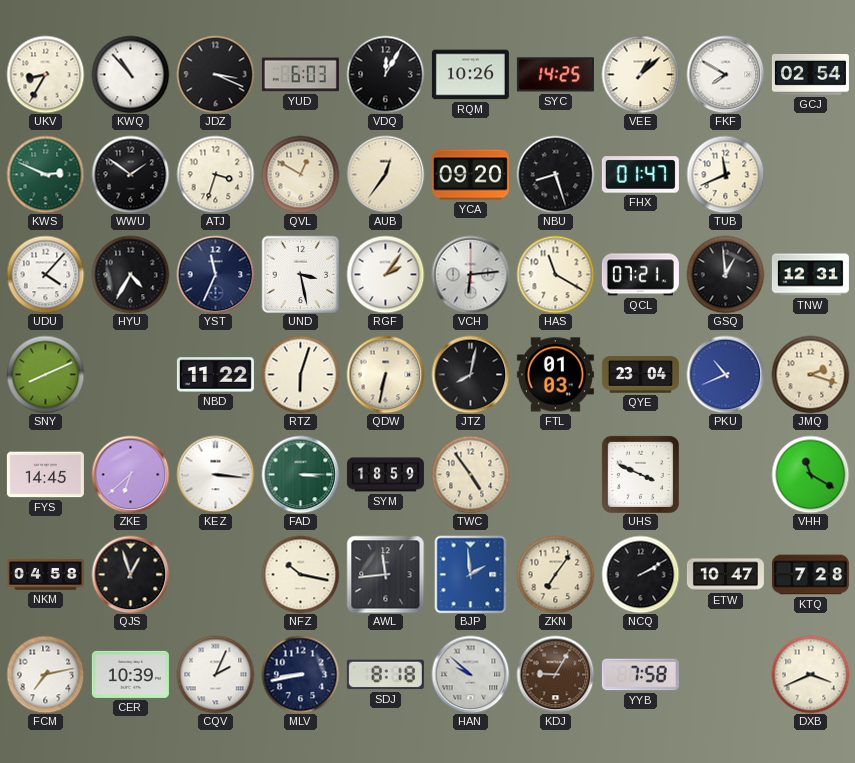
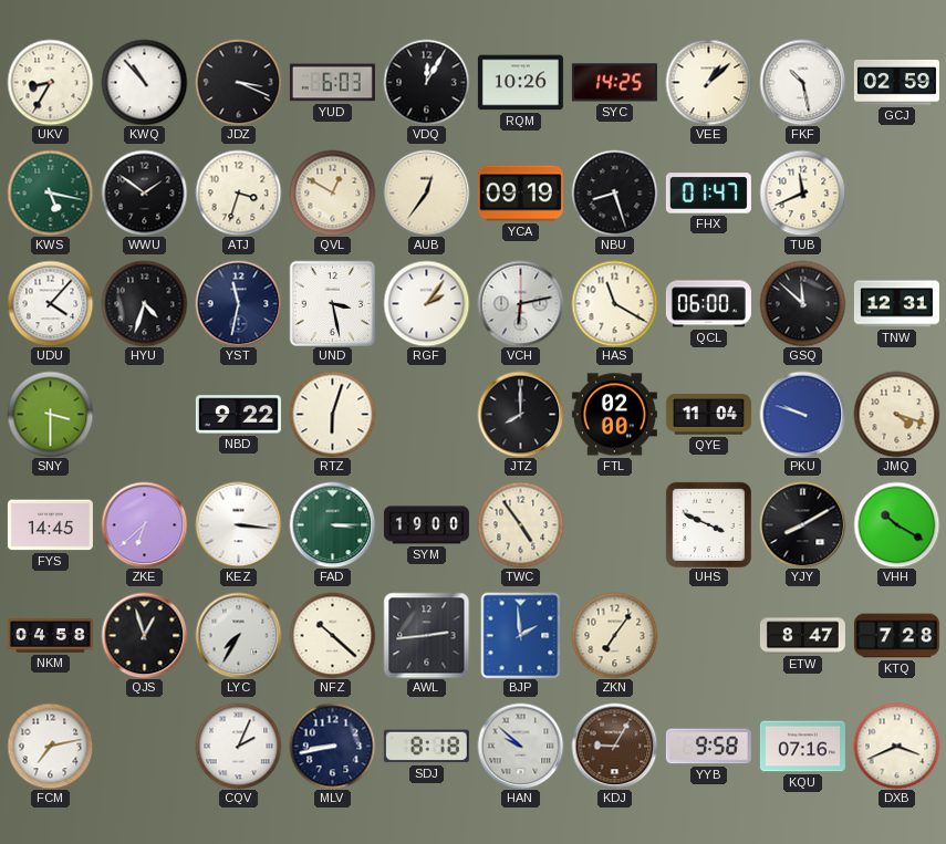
FKF: 7:50 -> 10:28
GCJ: 02:54 -> 02:59
KWS: 2:49 -> 5:17
YCA: 09:20 -> 09:19
HYU: 4:35 -> 4:33
YST: 11:34 -> 11:32
VCH: 6:14 -> 6:13
QCL: 07:21 -> 06:00
GSQ: 12:59 -> 11:52
SNY: 8:11 -> 3:30
NBD: 11:22 -> 9:22
QDW: 6:32 -> none
JTZ: 8:02 -> 8:00
FTL: 01:03 -> 02:00
QYE: 23:04 -> 11:04
PKU: 10:41 -> 9:48
JMQ: 2:18 -> 4:18
SYM: 18:59 -> 19:00
YJY: none -> 8:10
VHH: 11:20 -> 10:20
LYC: none -> 7:35
NFZ: 10:17 -> 10:22
AWL: 11:44 -> 2:44
NCQ: 2:10 -> none
ETW: 10:47 -> 8:47
CER: 10:39 -> none
YYB: 7:58 -> 9:58
KQU: none -> 07:16
